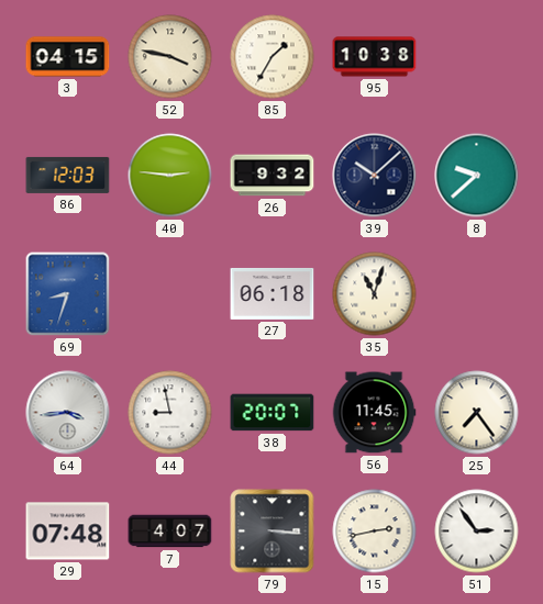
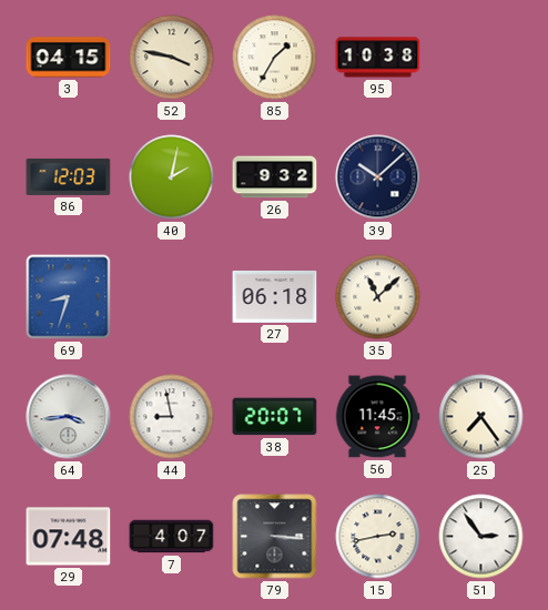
40: 2:46 -> 2:02
8: 9:38 -> none
35: 11:03 -> 11:08
